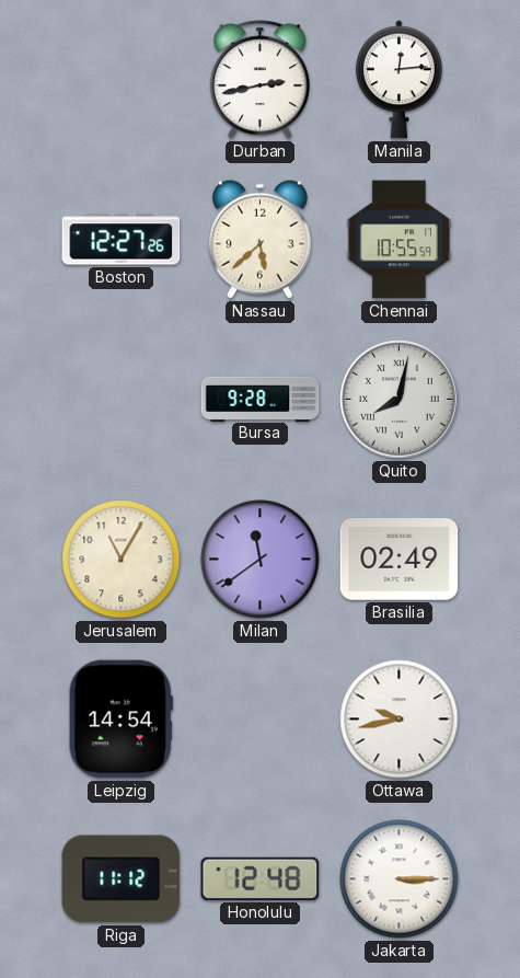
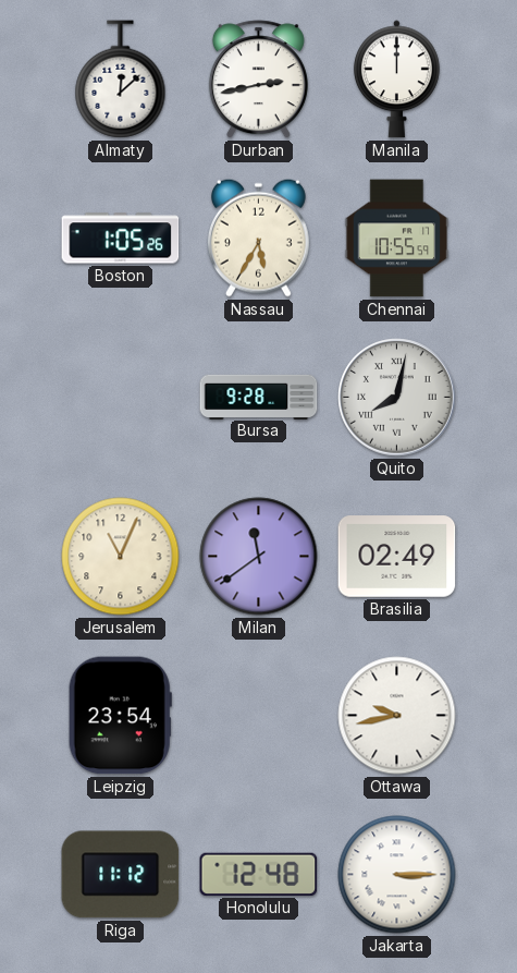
Almaty: none -> 12:08
Manila: 12:14 -> 12:00
Boston: 12:27 -> 1:05
Nassau: 5:38 -> 5:35
Jerusalem: 11:05 -> 11:04
Leipzig: 14:54 -> 23:54
